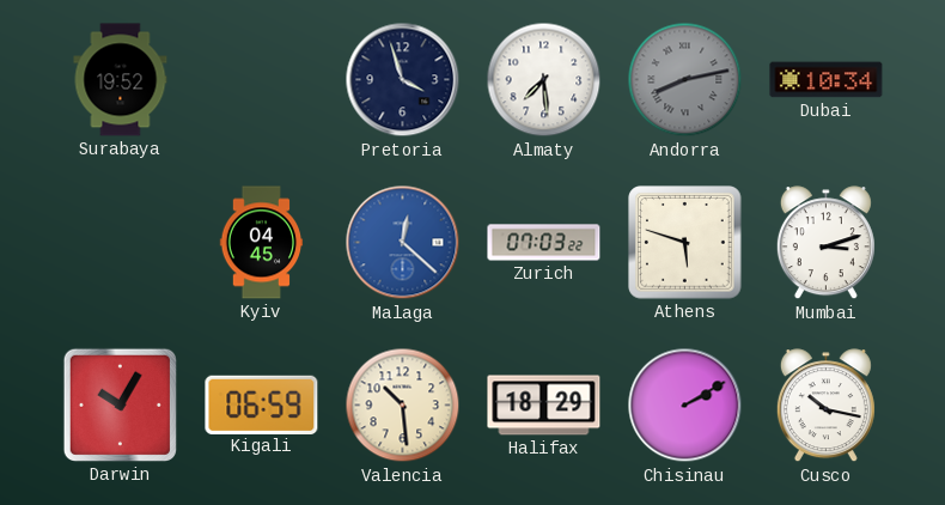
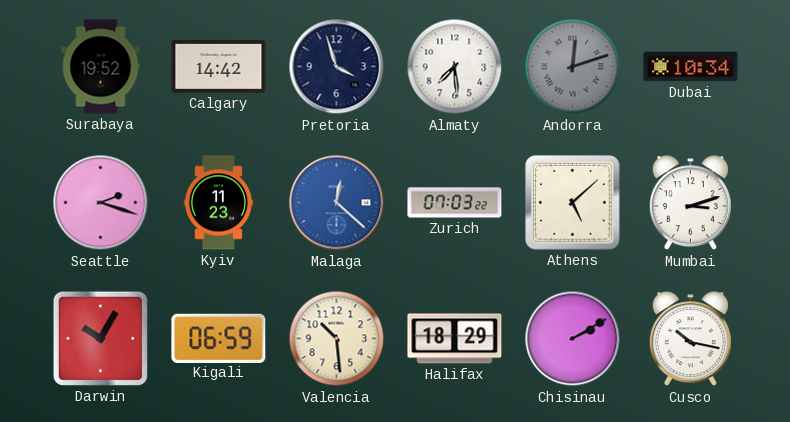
Calgary: none -> 14:42
Andorra: 8:13 -> 12:12
Seattle: none -> 2:18
Kyiv: 04:45 -> 11:23
Athens: 5:48 -> 5:08
